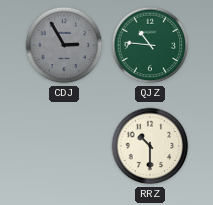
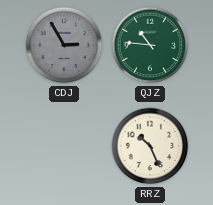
RRZ: 10:30 -> 10:26
